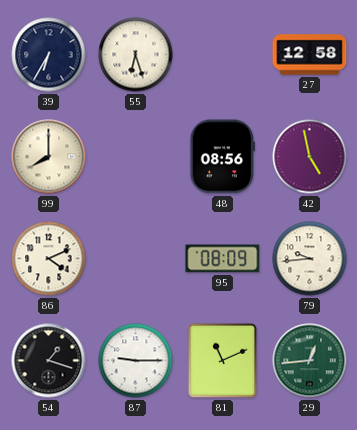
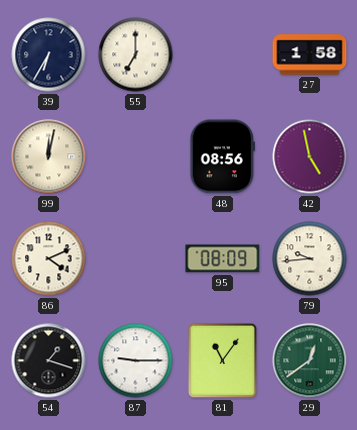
55: 6:27 -> 7:00
27: 12:58 -> 1:58
99: 8:00 -> 12:02
81: 11:11 -> 11:06
29: 12:44 -> 12:39
